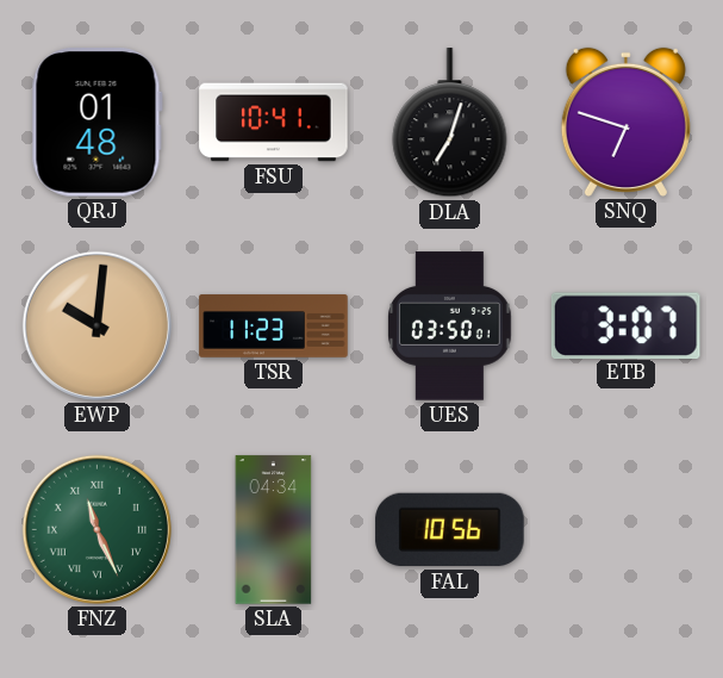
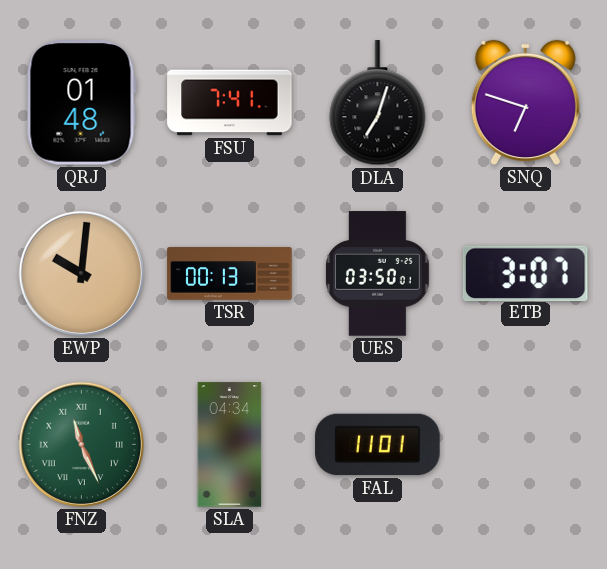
FSU: 10:41 -> 7:41
TSR: 11:23 -> 00:13
FAL: 10:56 -> 11:01
